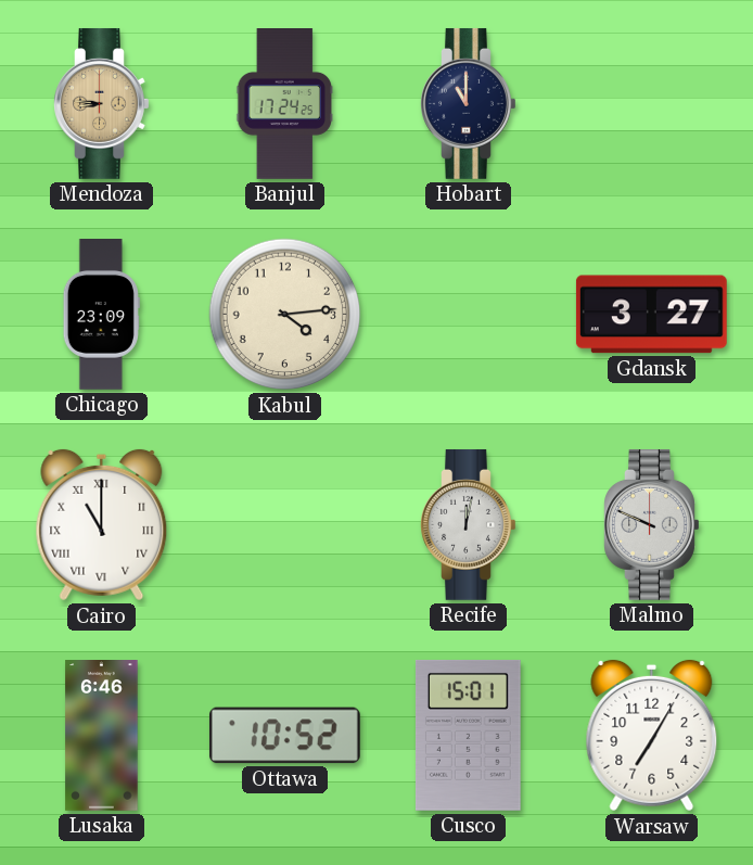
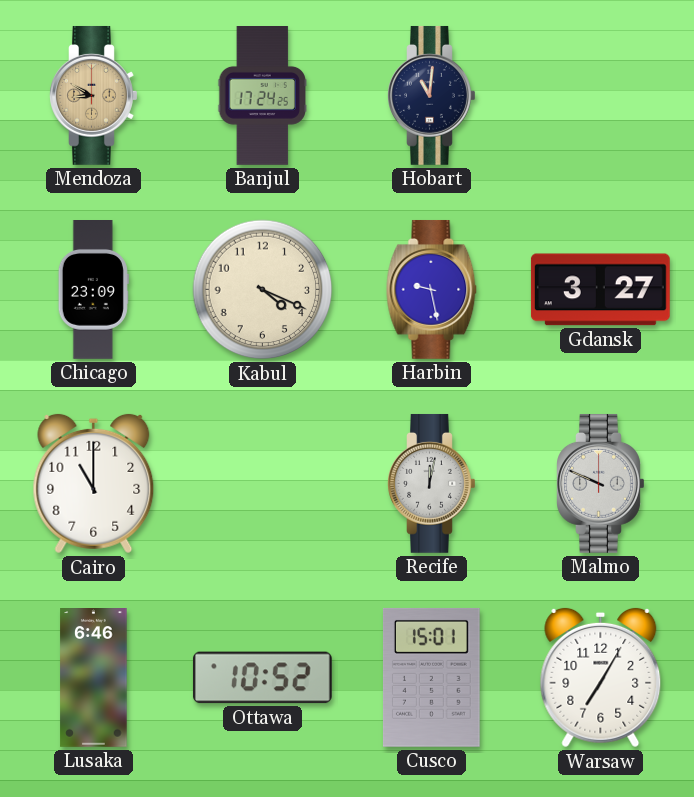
Mendoza: 8:46 -> 8:50
Hobart: 11:00 -> 11:01
Kabul: 4:14 -> 4:19
Harbin: none -> 9:28
Cairo numerals: Roman -> Arabic
